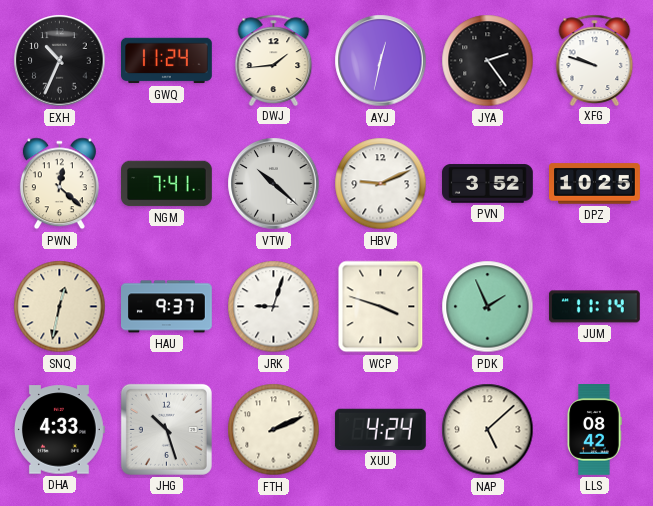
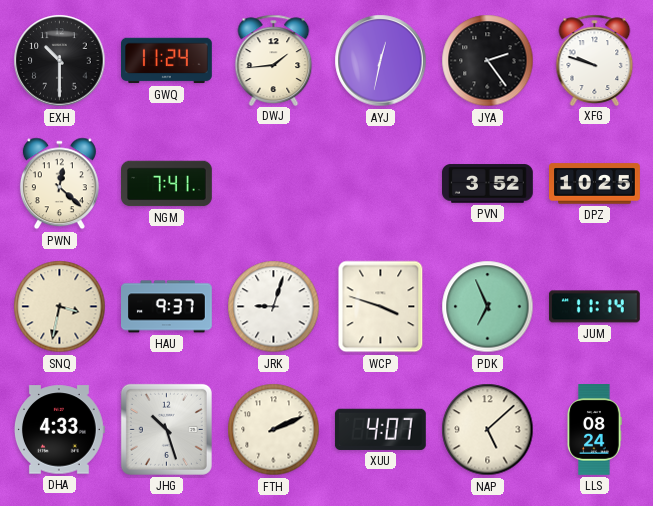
EXH: 10:34 -> 10:30
VTW: 10:22 -> none
HBV: 9:11 -> none
SNQ: 12:32 -> 3:32
PDK: 1:56 -> 6:56
XUU: 4:24 -> 4:07
LLS: 08:42 -> 08:24
